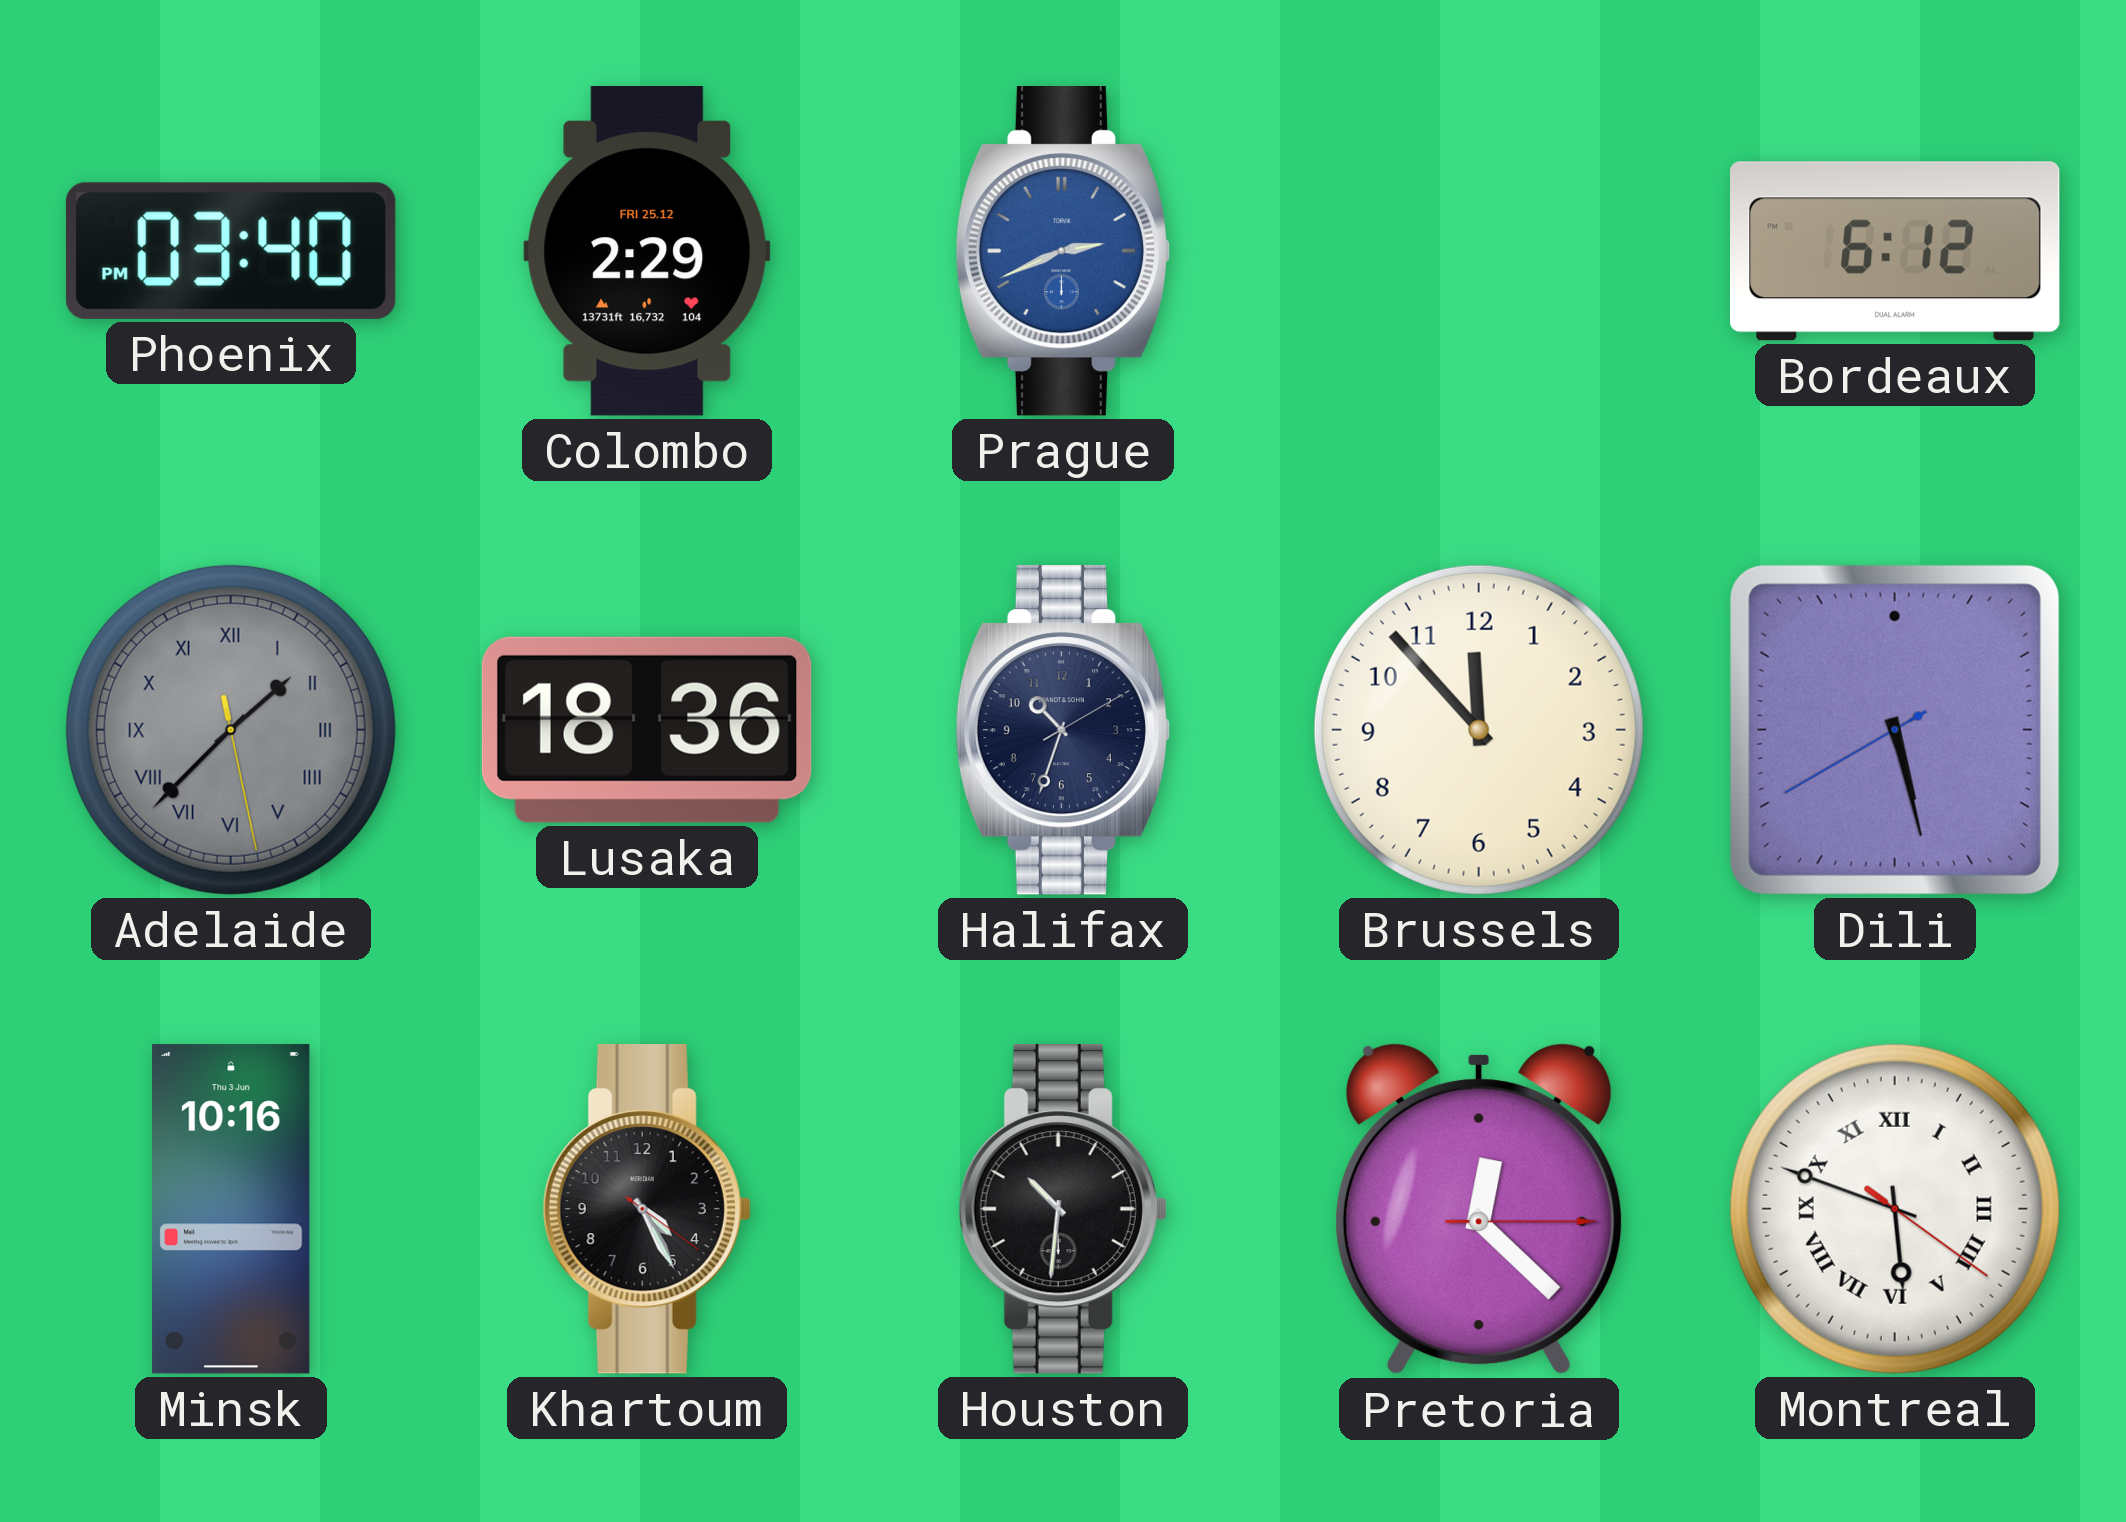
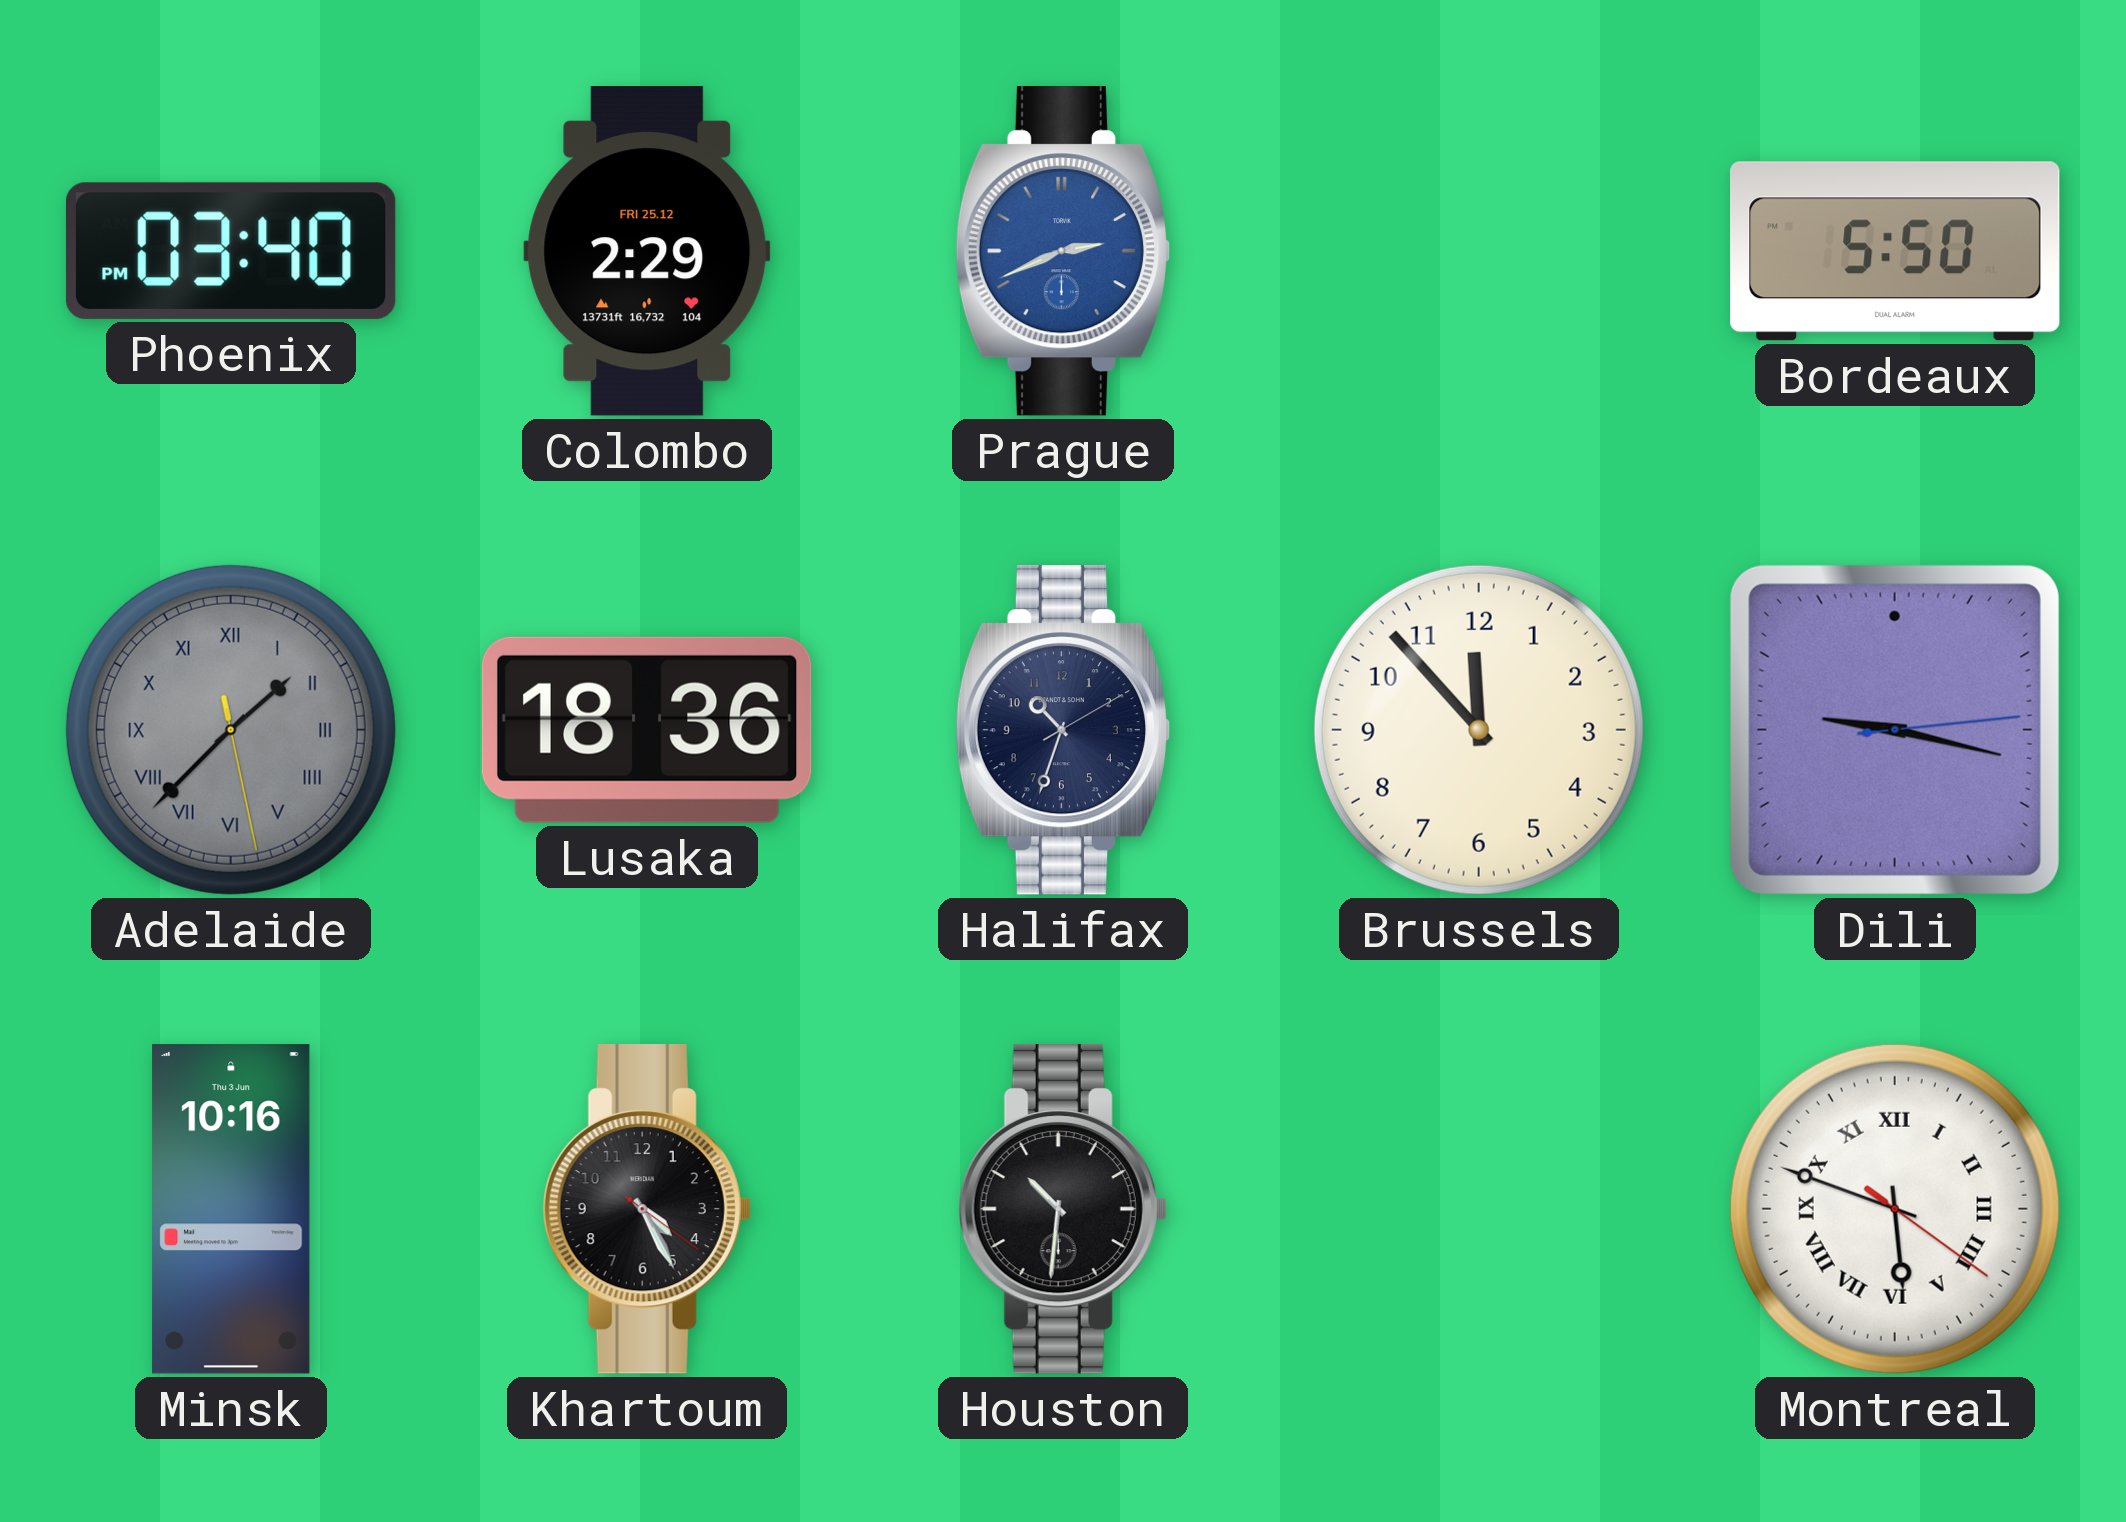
Bordeaux: 6:12 -> 5:50
Dili: 5:27 -> 9:17
Pretoria: 12:22 -> none
